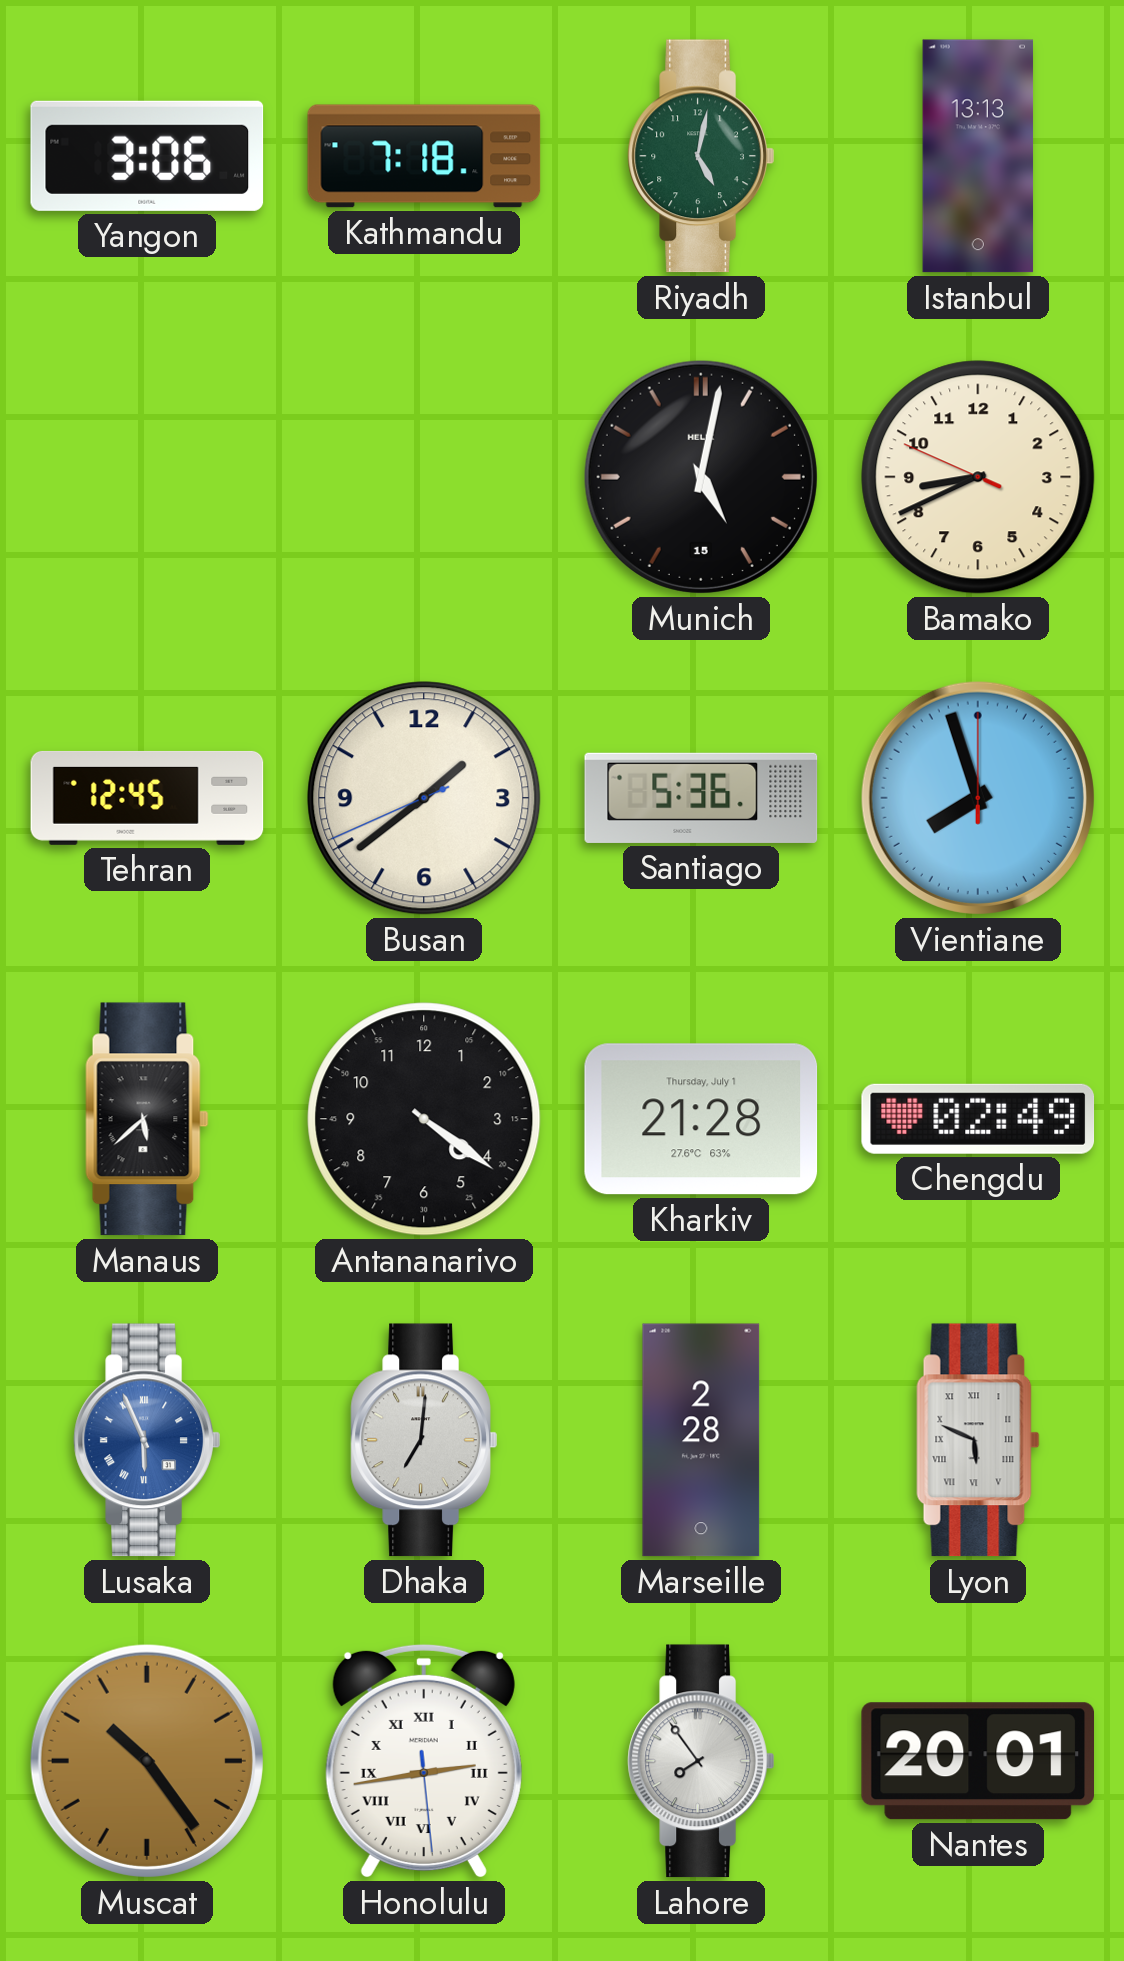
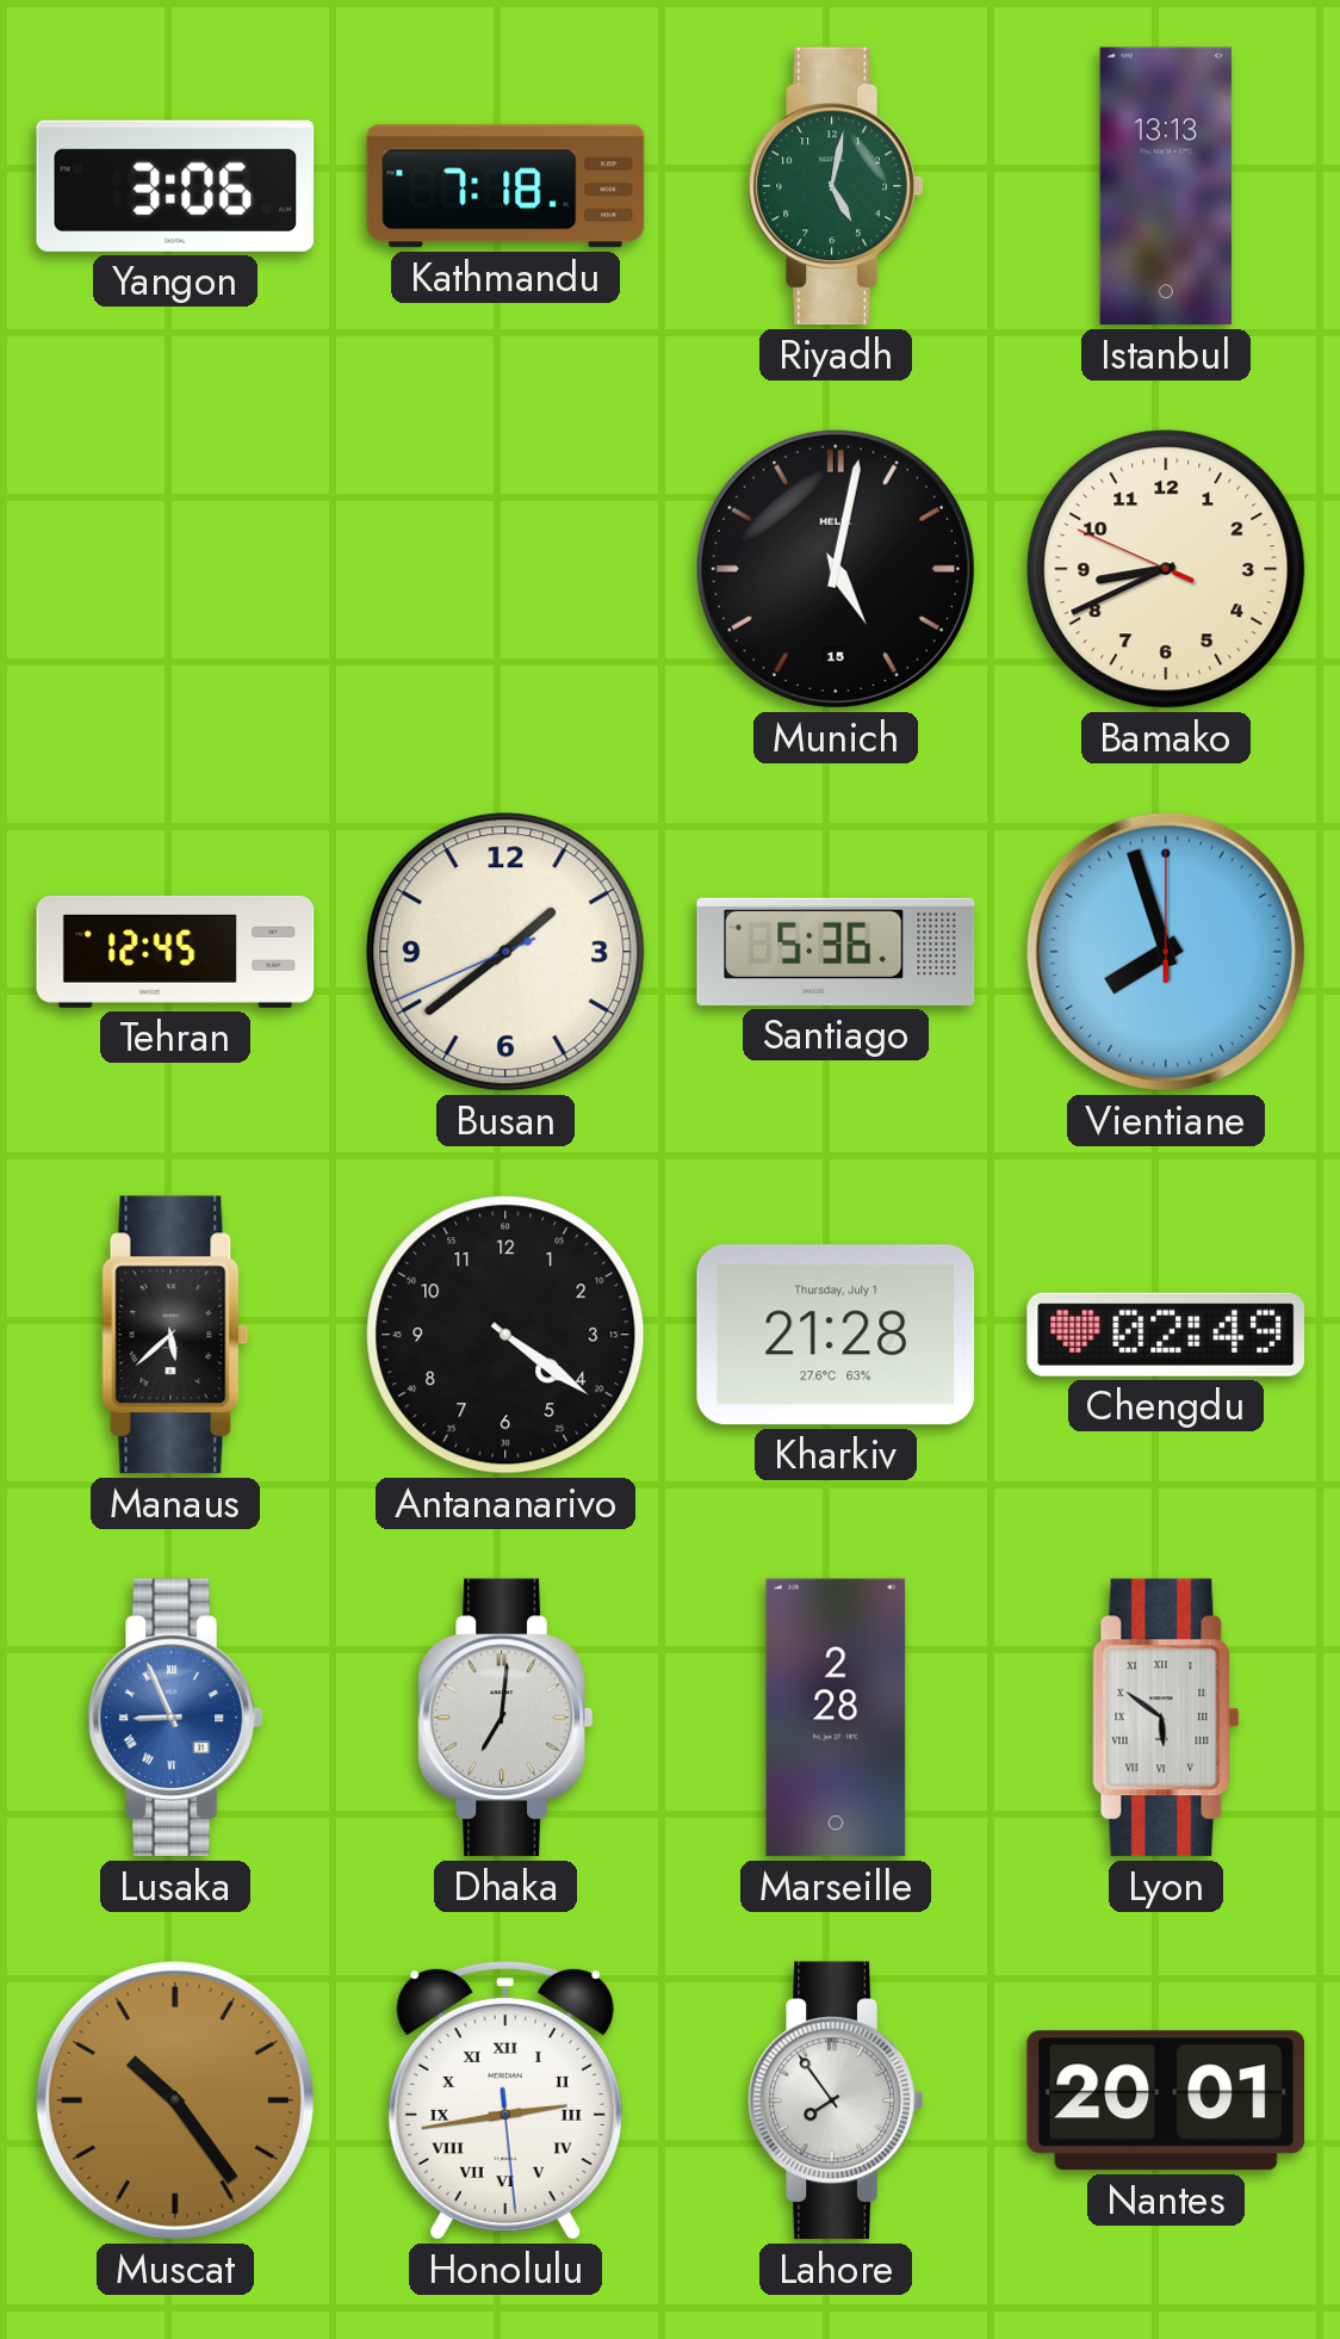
Lusaka: 5:56 -> 8:56
Lyon: 5:49 -> 5:51
